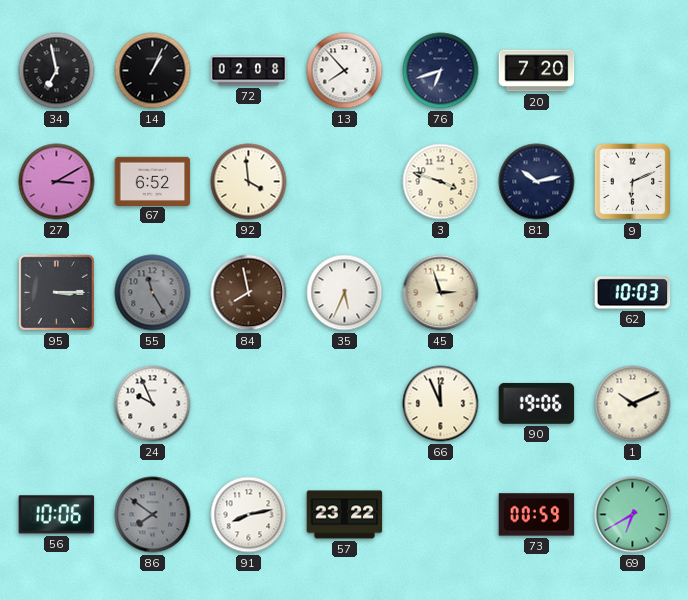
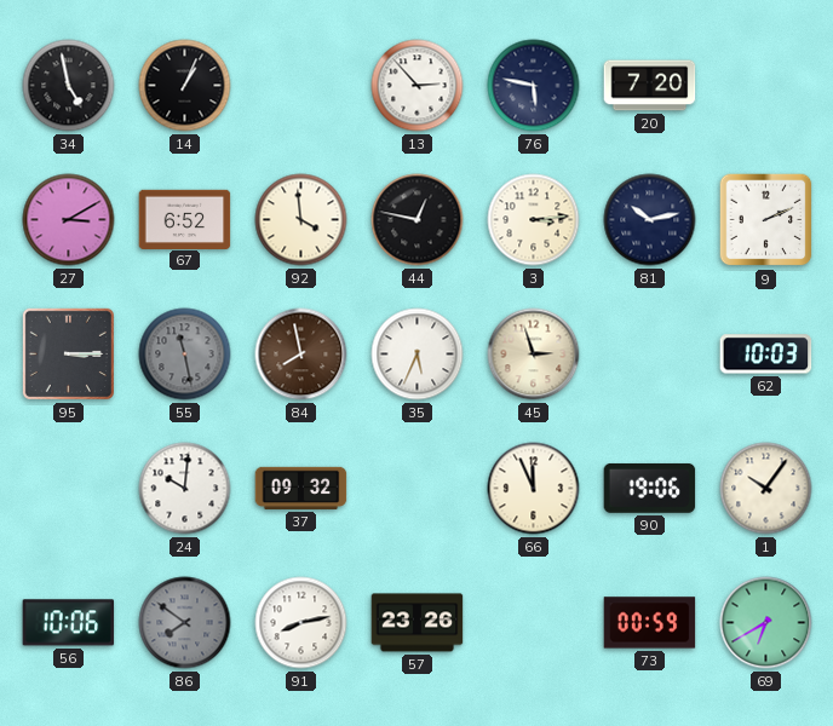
34: 6:58 -> 4:58
72: 02:08 -> none
13: 7:53 -> 2:53
76: 6:42 -> 5:47
44: none -> 12:47
3: 3:48 -> 3:14
9: 6:11 -> 2:11
55: 11:25 -> 11:28
24: 9:56 -> 10:01
37: none -> 09:32
1: 10:11 -> 10:06
57: 23:22 -> 23:26
